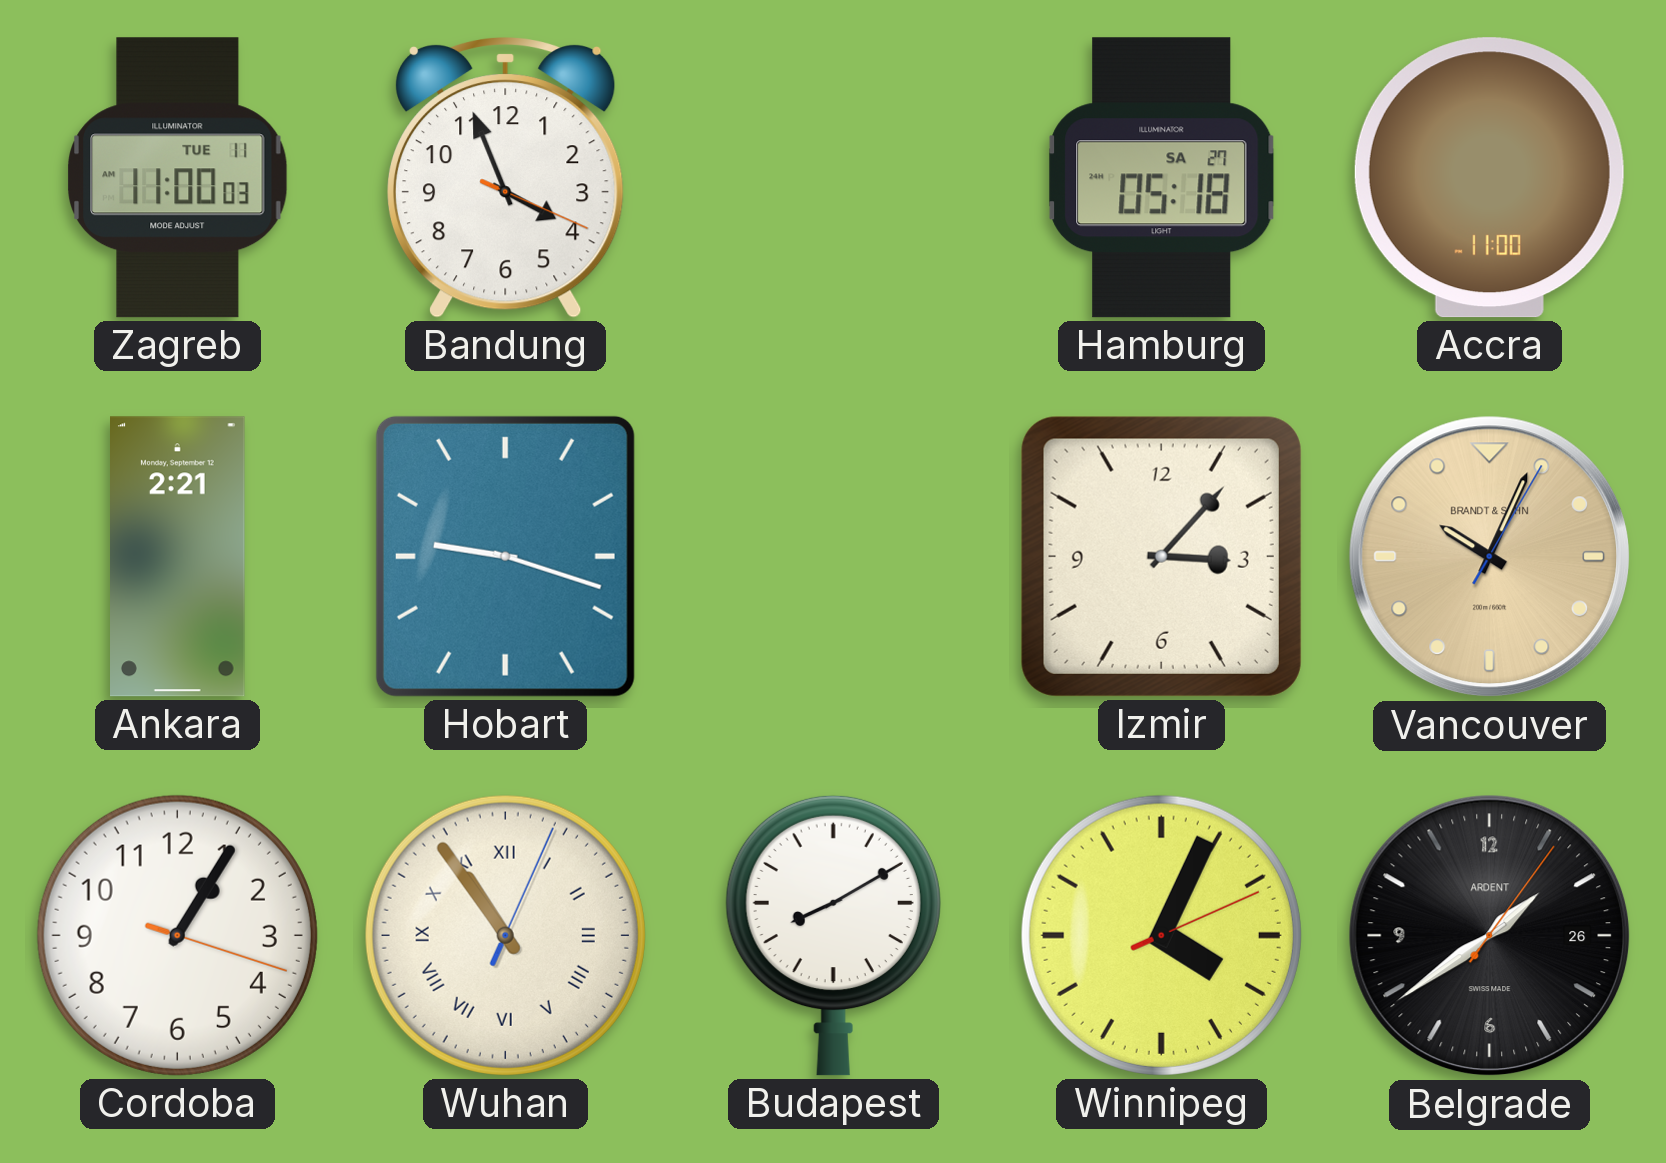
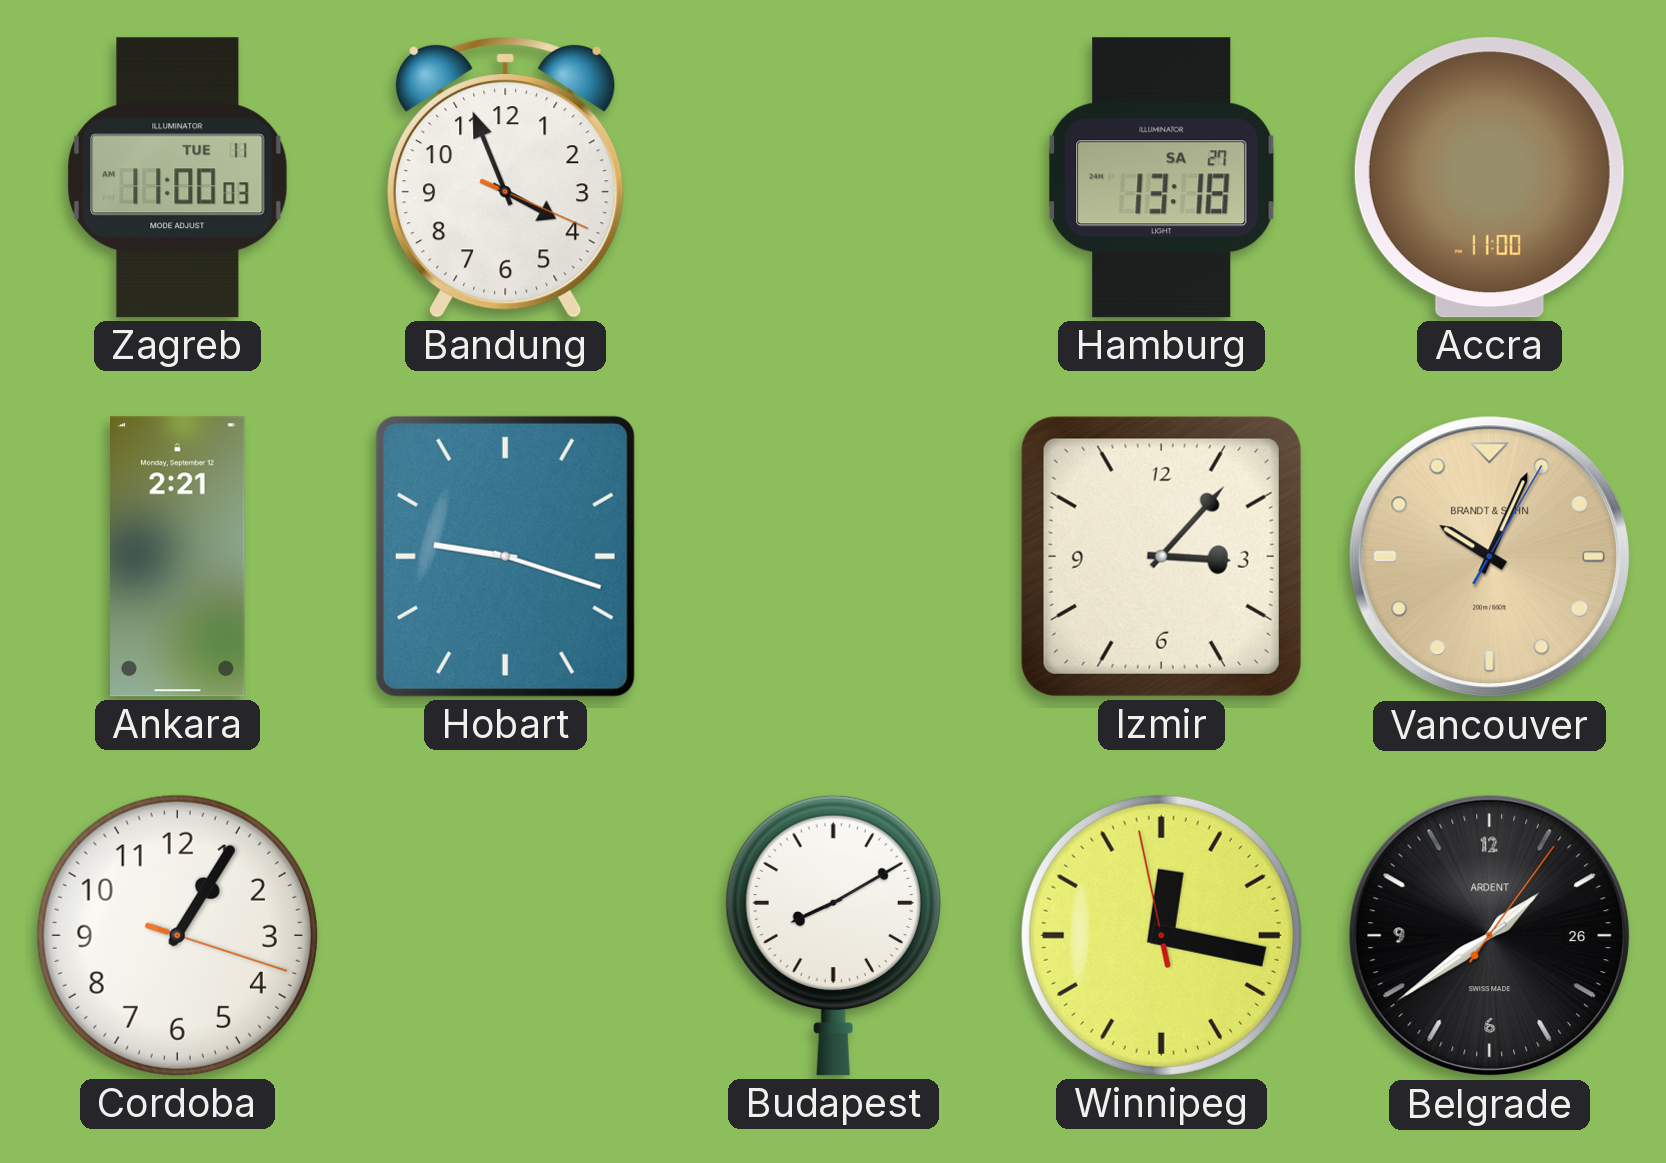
Hamburg: 05:18 -> 13:18
Wuhan: 10:54 -> none
Winnipeg: 4:04 -> 12:16
